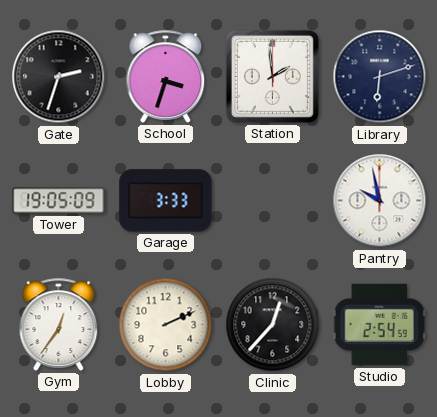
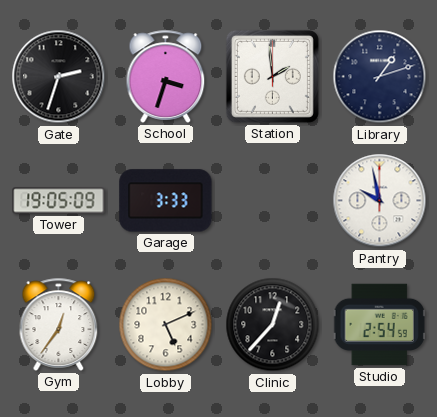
Library: 6:12 -> 1:12
Lobby: 2:11 -> 5:11
